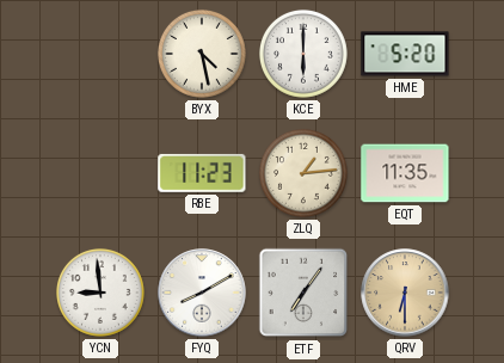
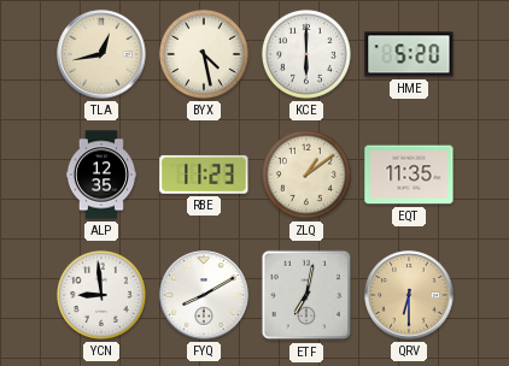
TLA: none -> 12:43
ALP: none -> 12:35
ZLQ: 1:14 -> 1:09
ETF: 7:06 -> 7:02
